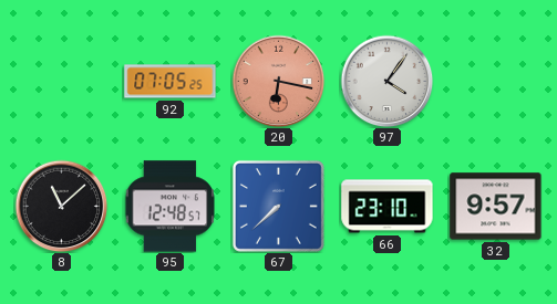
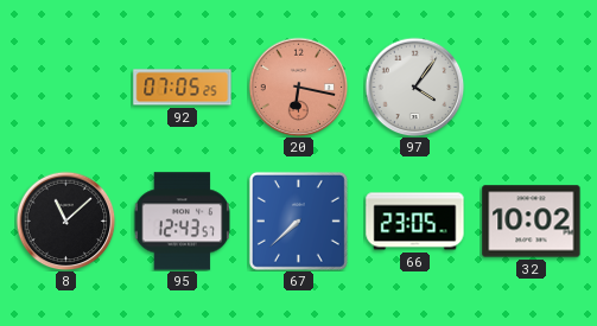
95: 12:48 -> 12:43
66: 23:10 -> 23:05
32: 9:57 -> 10:02
